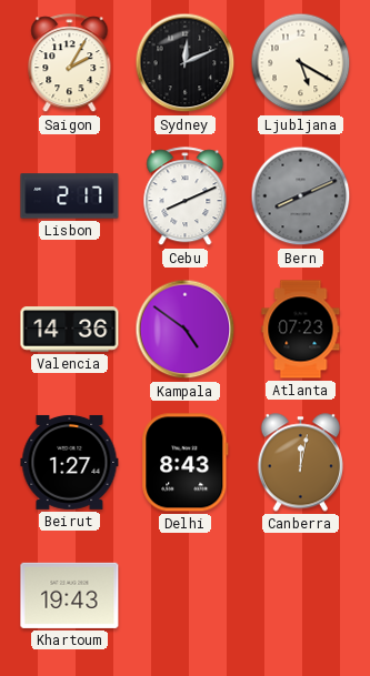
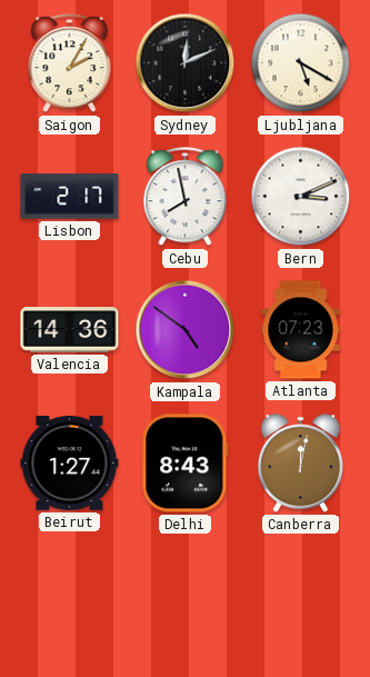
Cebu: 8:11 -> 7:58
Bern: 8:11 -> 3:11
Bern dial: grey -> white
Khartoum: 19:43 -> none
